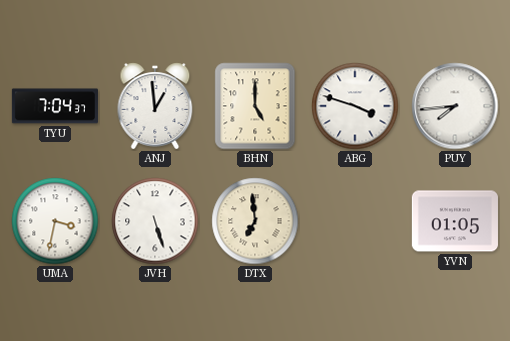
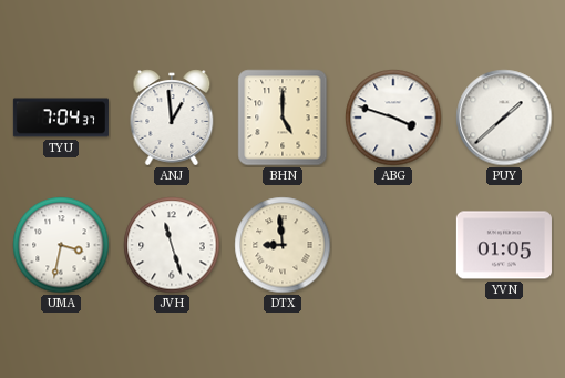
PUY: 7:44 -> 1:38
JVH: 5:27 -> 11:27
DTX: 6:59 -> 8:59
